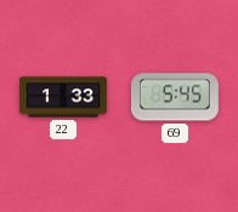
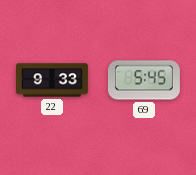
22: 1:33 -> 9:33
